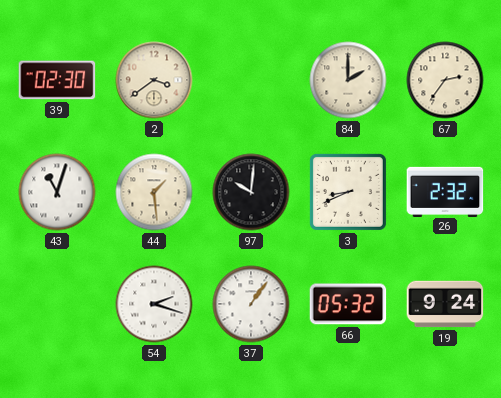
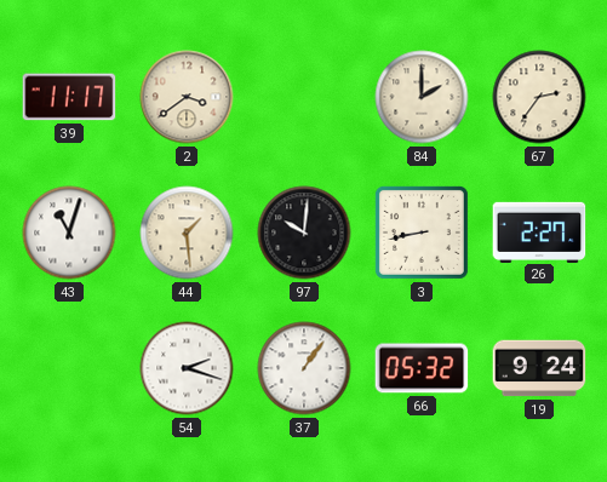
39: 02:30 -> 11:17
3: 8:41 -> 8:43
26: 2:32 -> 2:27
